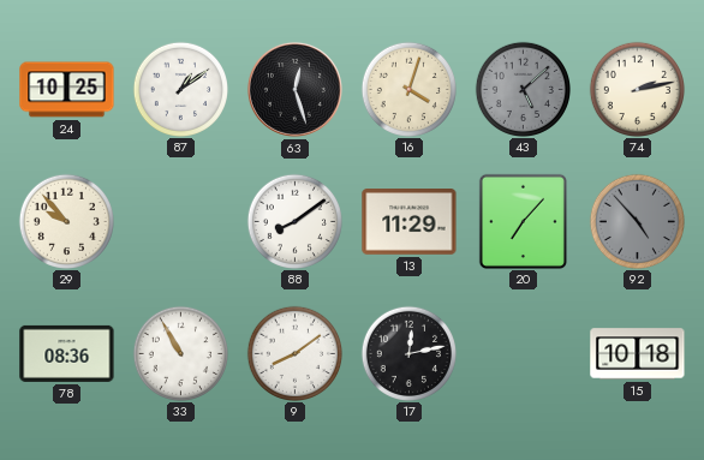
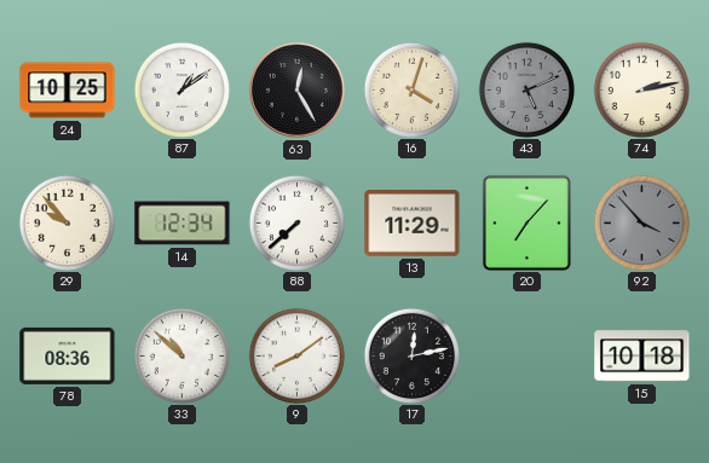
63: 12:27 -> 12:25
43: 5:08 -> 5:11
14: none -> 12:34
88: 8:09 -> 7:38
92: 4:53 -> 3:53
33: 10:55 -> 10:52
